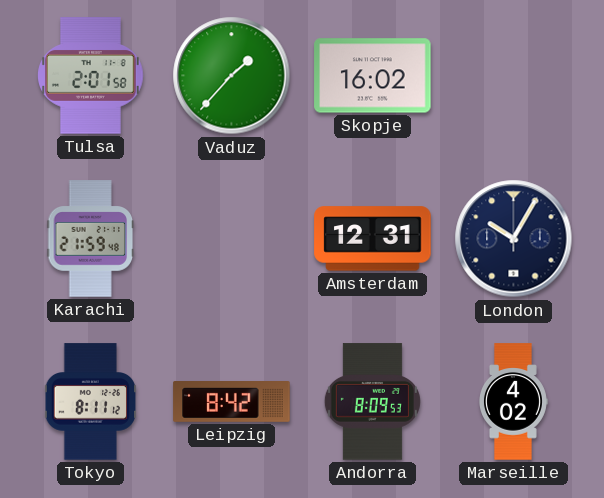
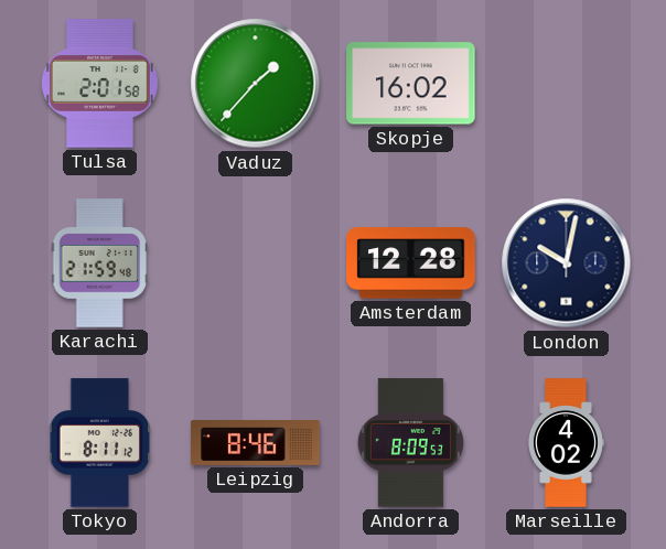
Amsterdam: 12:31 -> 12:28
London: 10:05 -> 10:02
Leipzig: 8:42 -> 8:46
